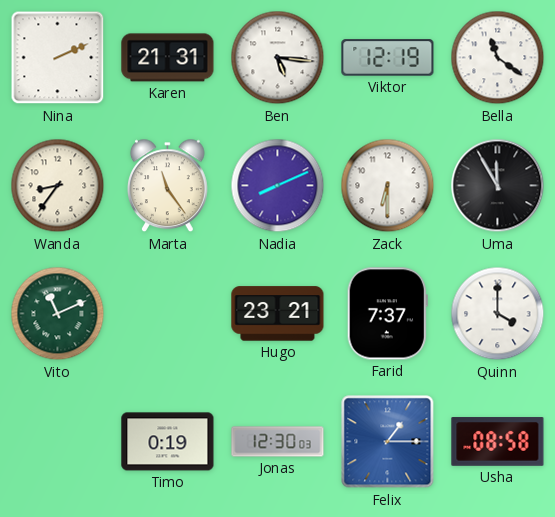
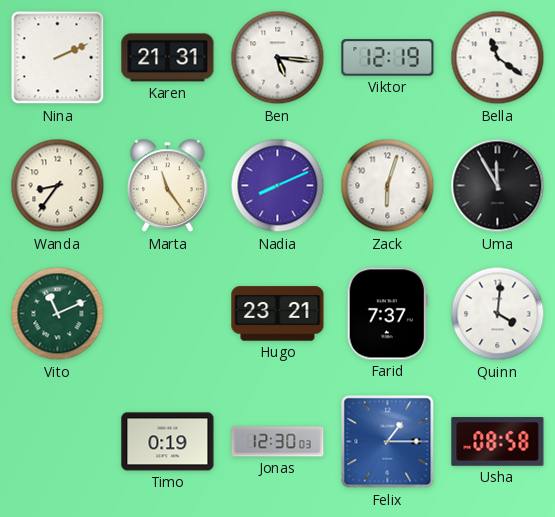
Zack: 6:30 -> 6:03
Quinn: 4:00 -> 4:01
